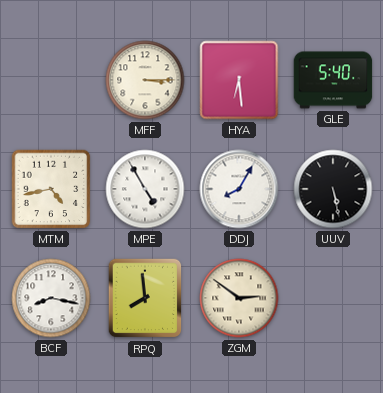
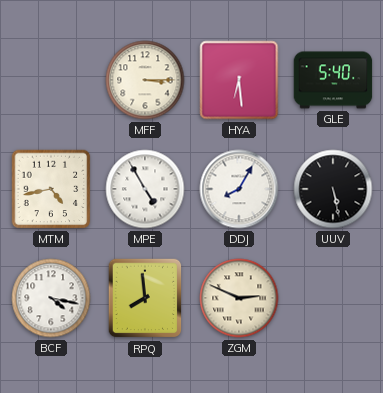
BCF: 8:17 -> 4:17
ZGM: 2:51 -> 2:49
